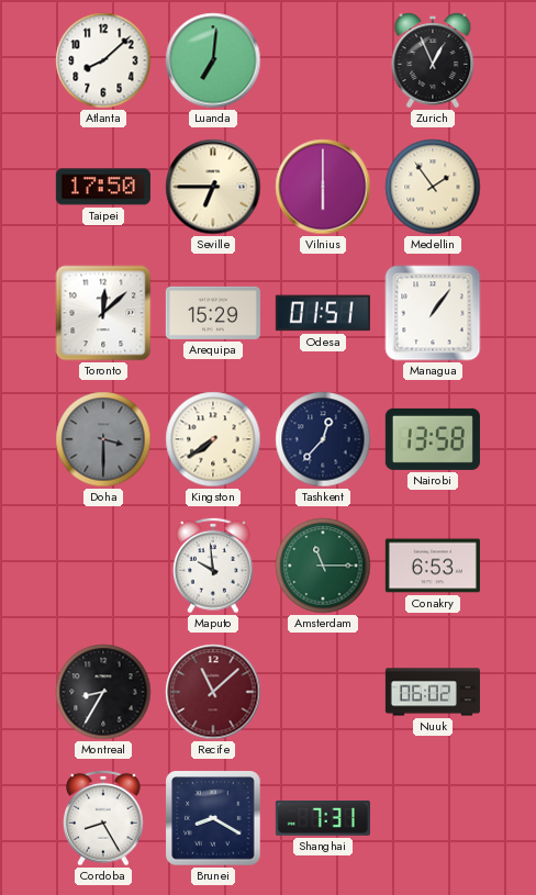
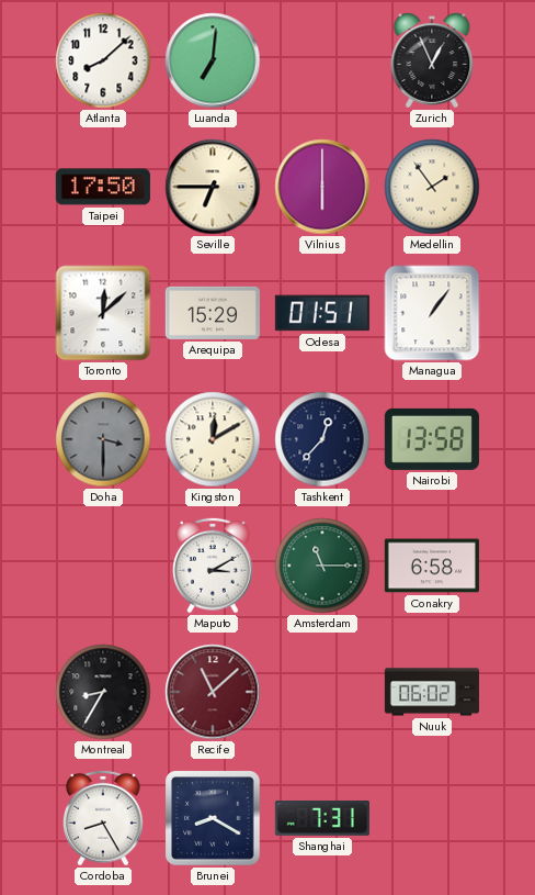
Kingston: 7:39 -> 12:10
Maputo: 9:59 -> 3:10
Conakry: 6:53 -> 6:58
